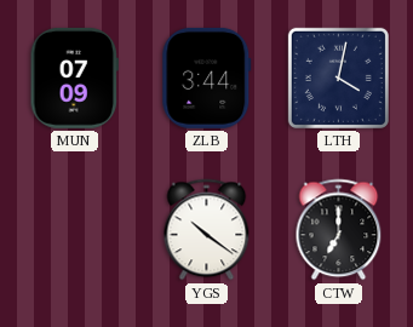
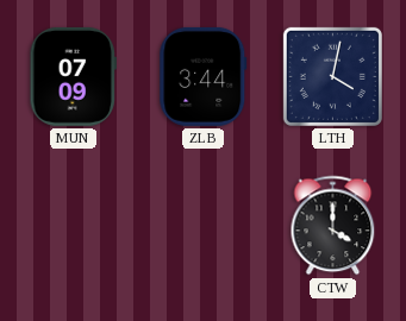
YGS: 10:21 -> none
CTW: 7:00 -> 4:00
